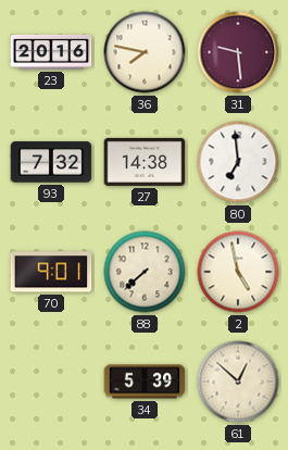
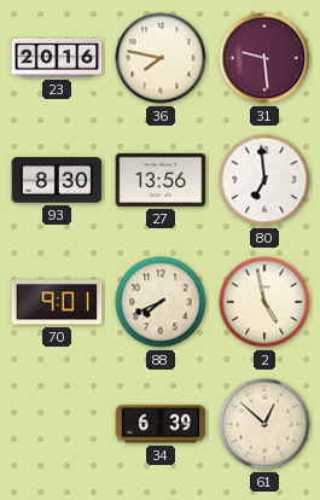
93: 7:32 -> 8:30
27: 14:38 -> 13:56
88: 7:38 -> 7:41
34: 5:39 -> 6:39
